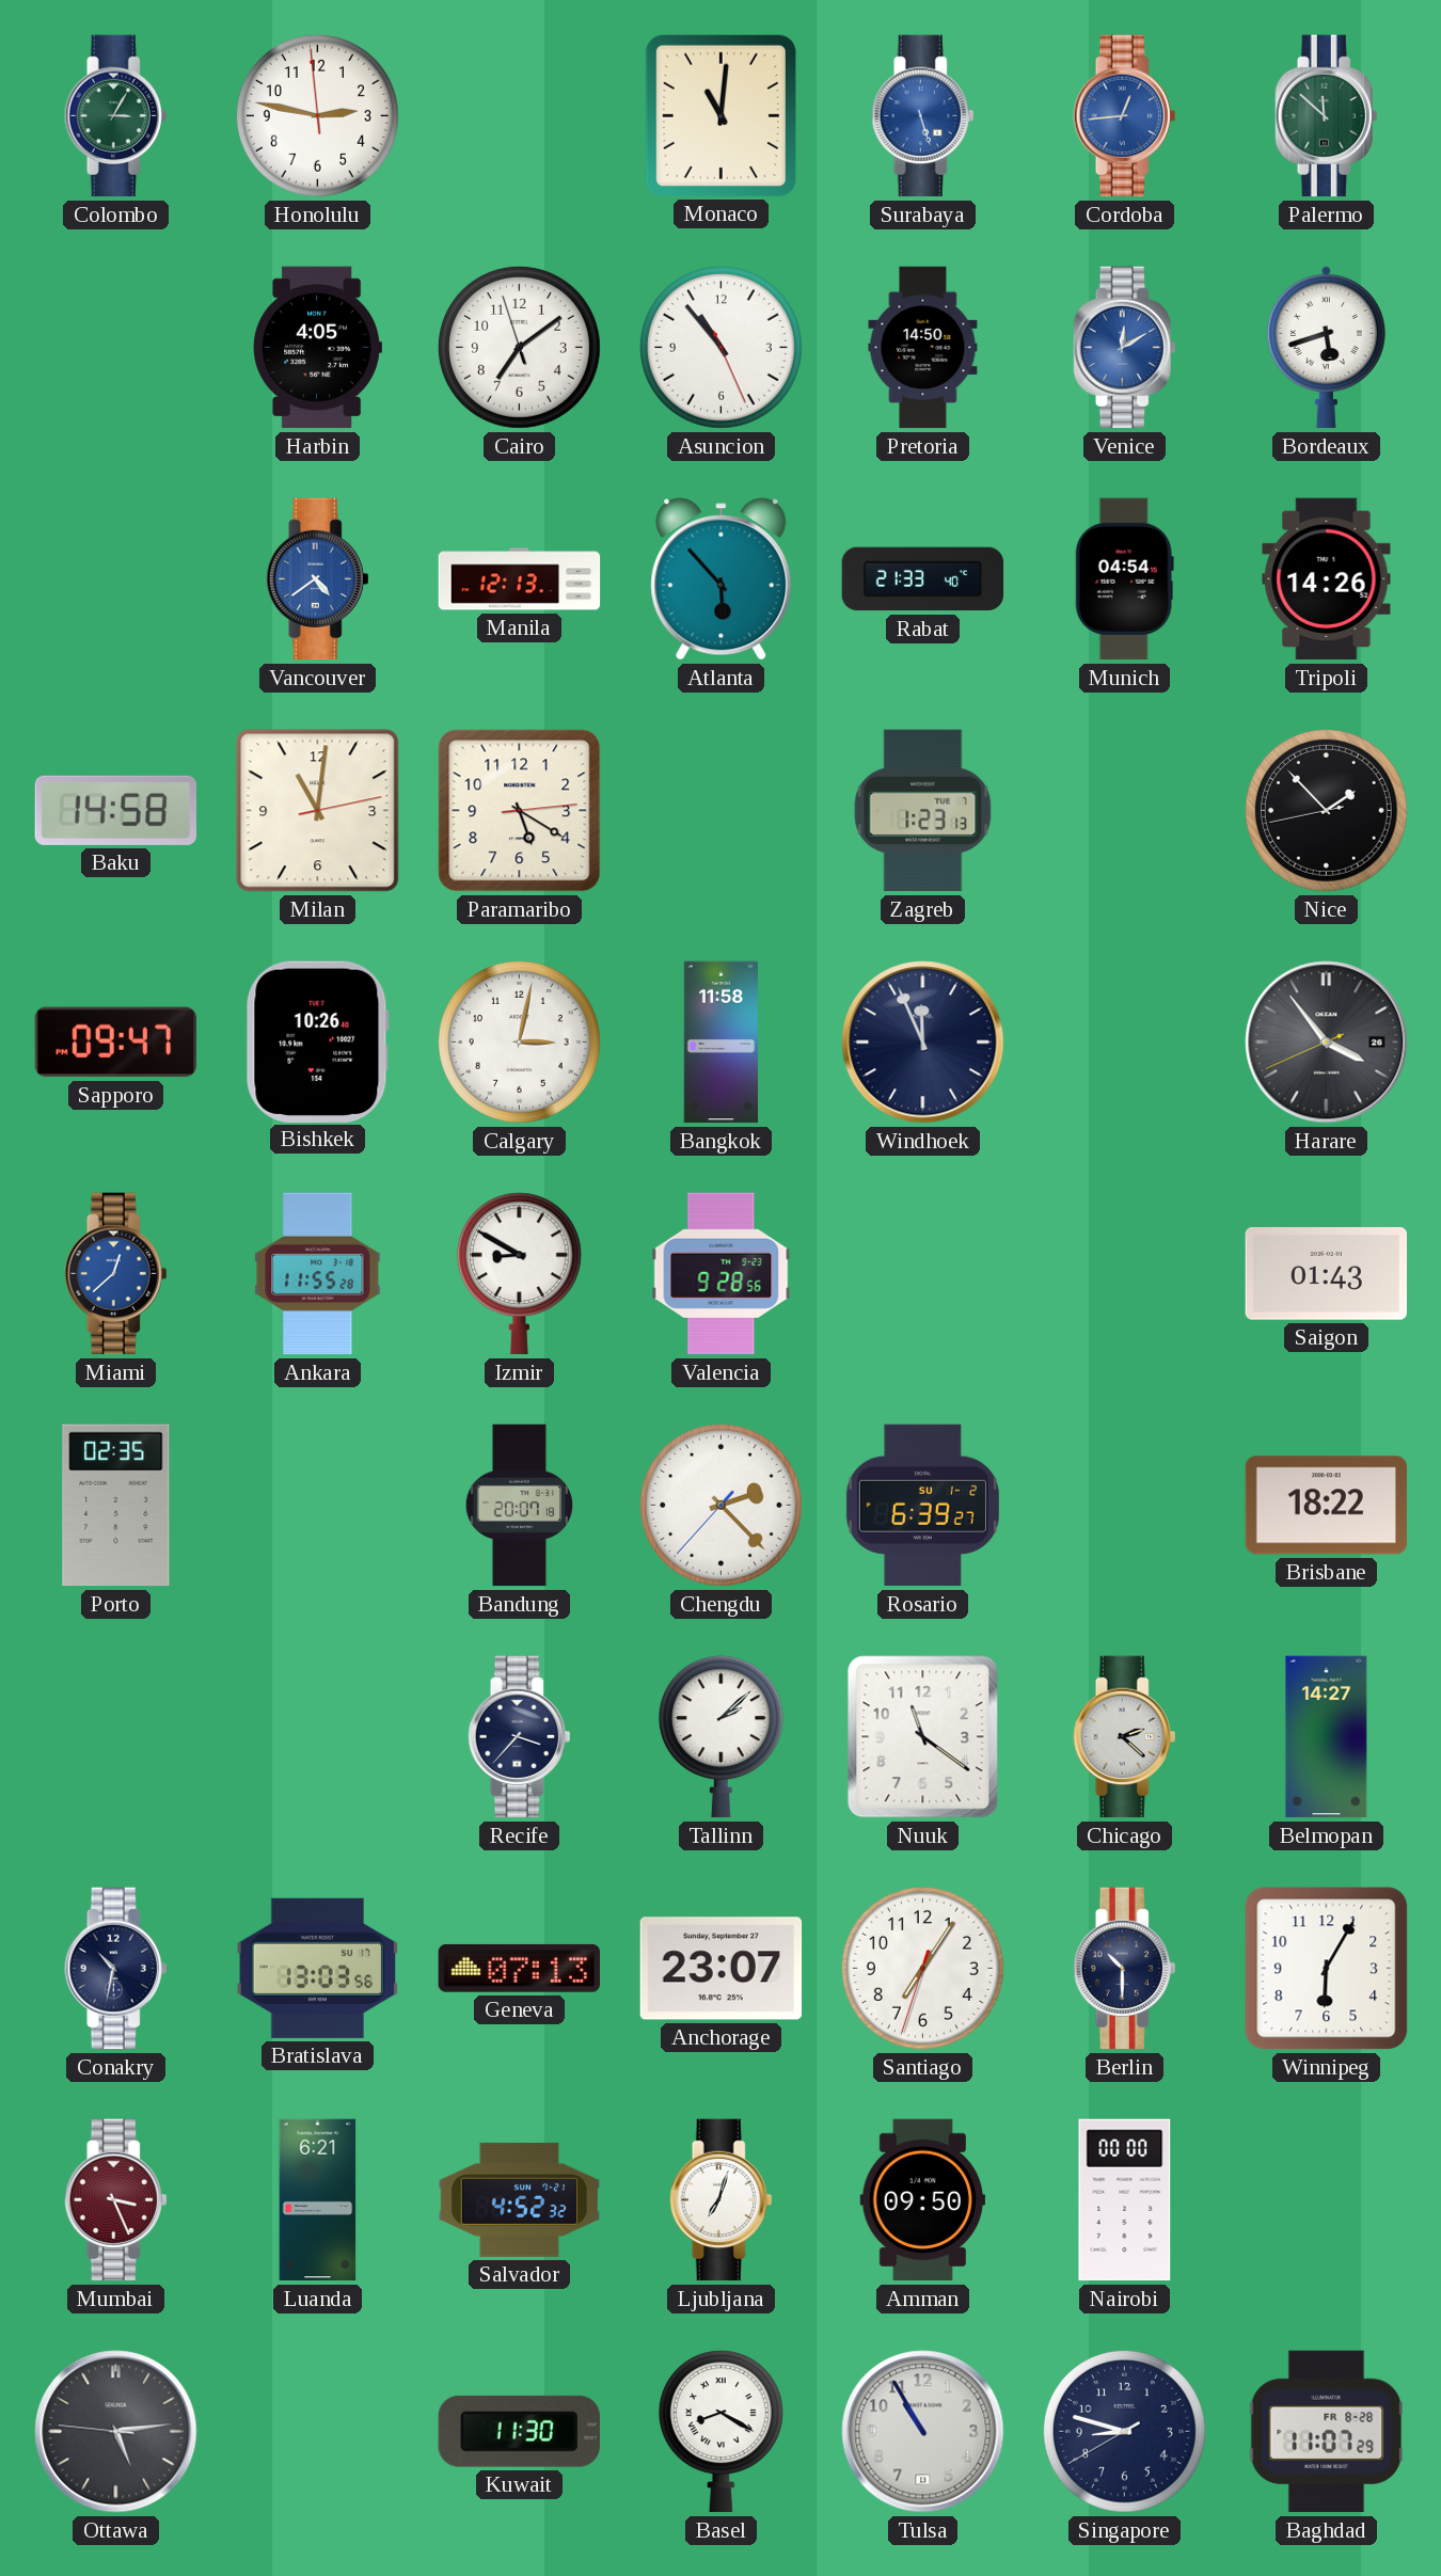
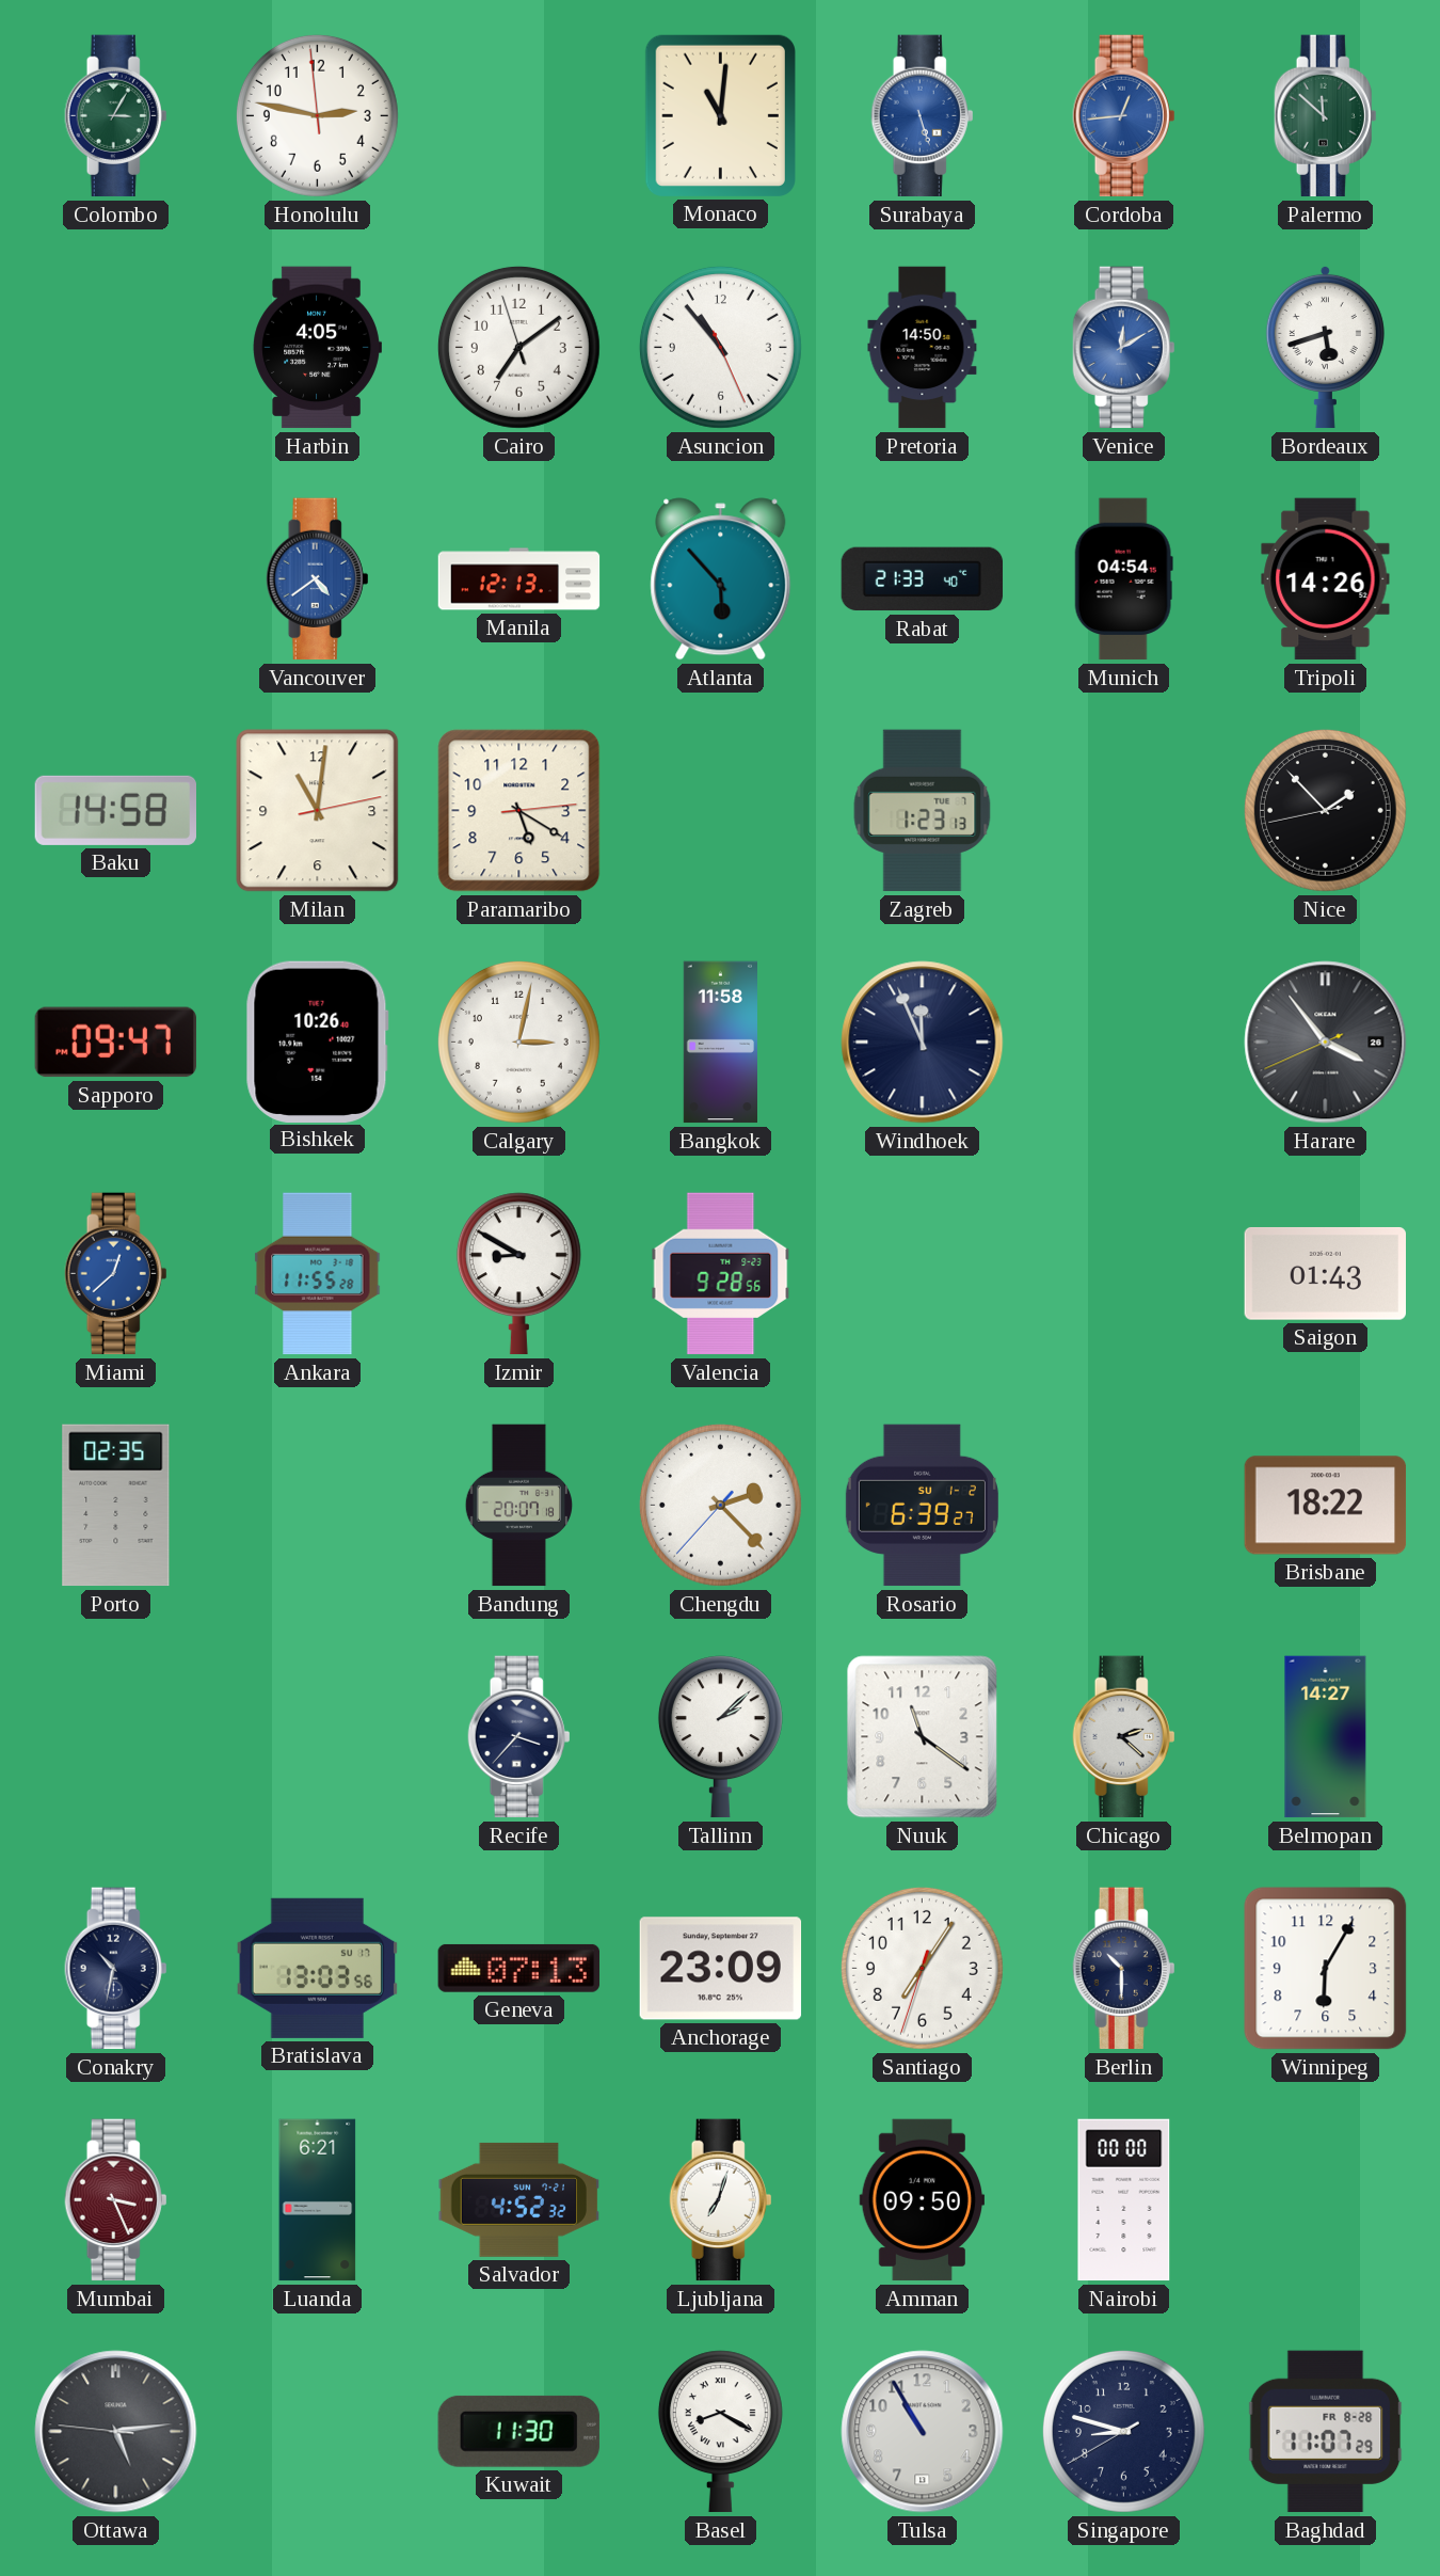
Anchorage: 23:07 -> 23:09
